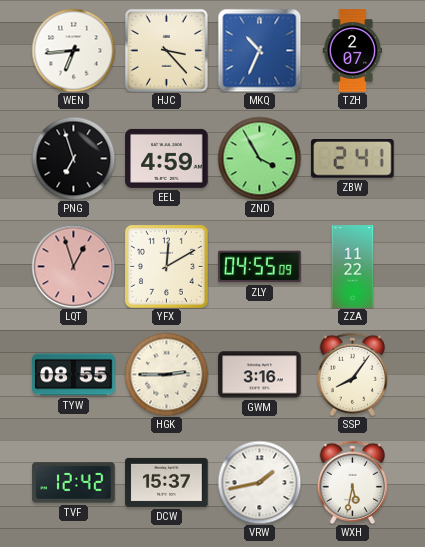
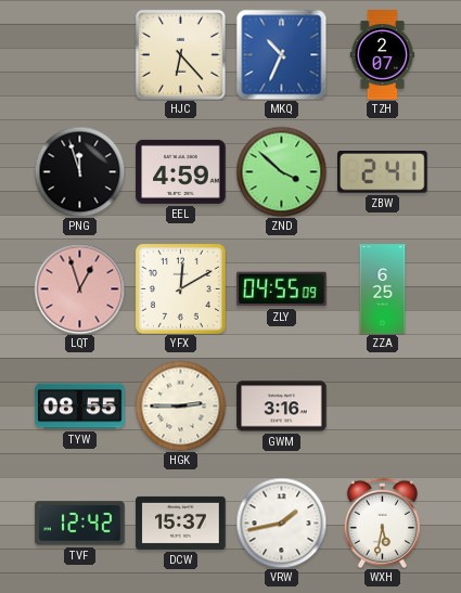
WEN: 6:44 -> none
HJC: 3:23 -> 6:23
PNG: 6:57 -> 11:57
ZND: 3:55 -> 3:52
ZZA: 11:22 -> 6:25
SSP: 8:06 -> none
